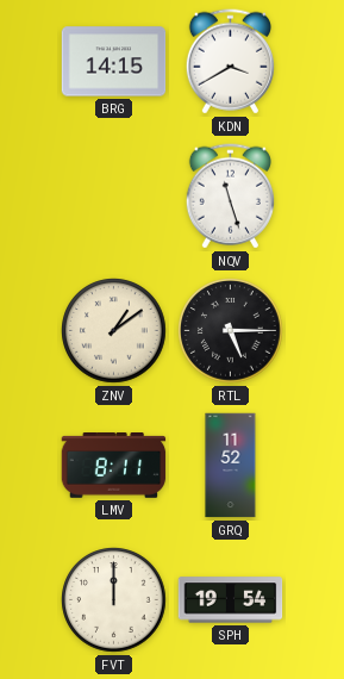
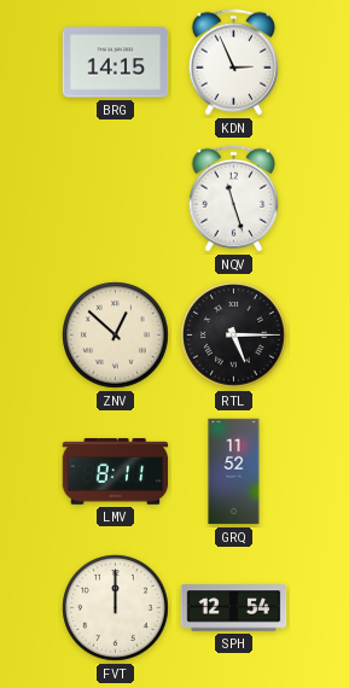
KDN: 3:40 -> 2:56
ZNV: 1:09 -> 12:52
SPH: 19:54 -> 12:54
